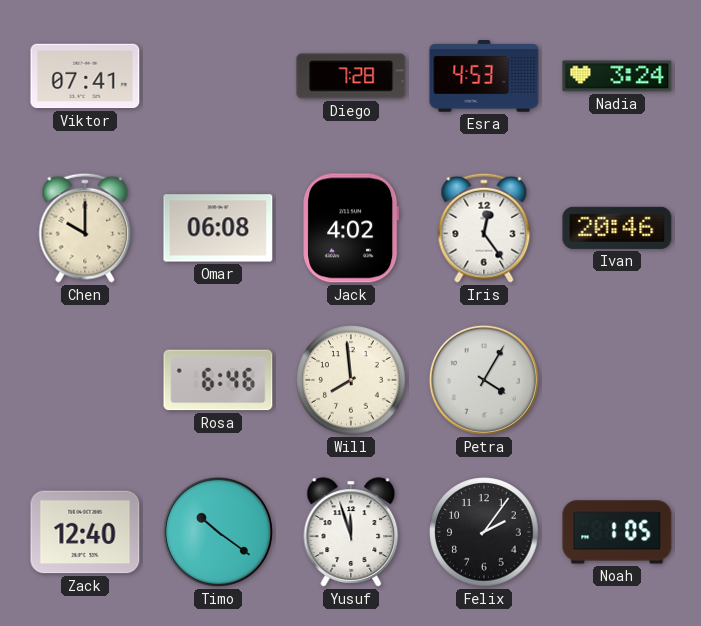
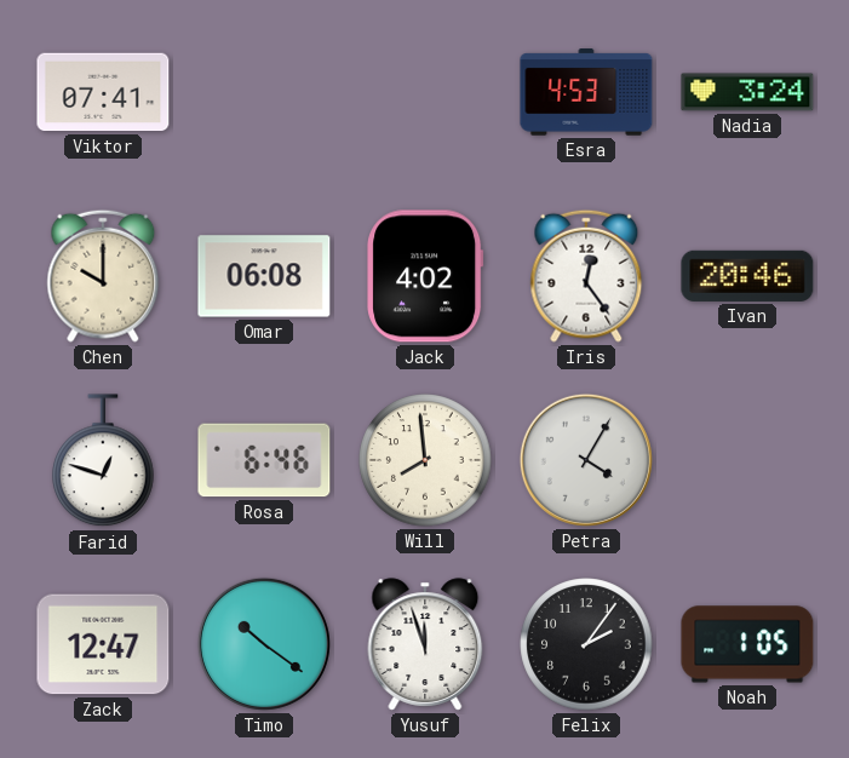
Diego: 7:28 -> none
Farid: none -> 12:48
Zack: 12:40 -> 12:47
